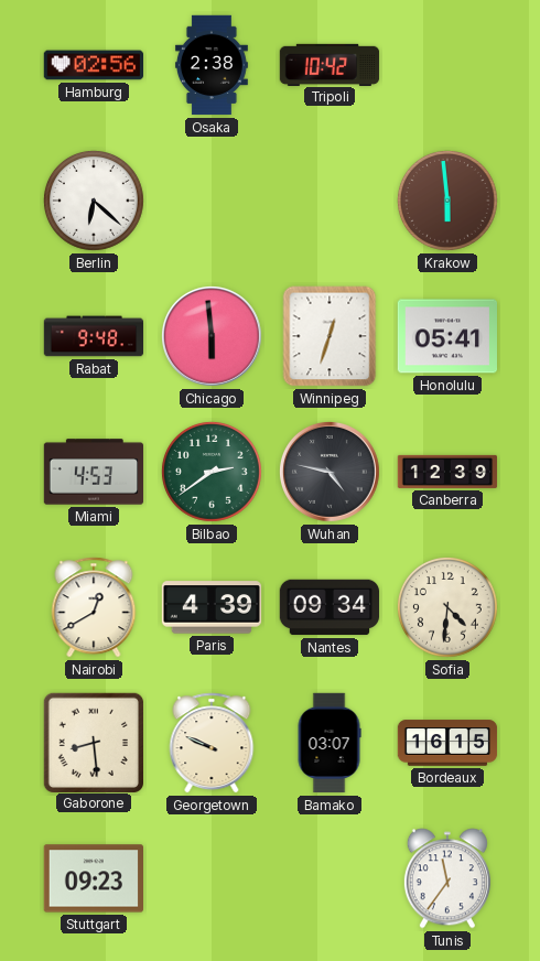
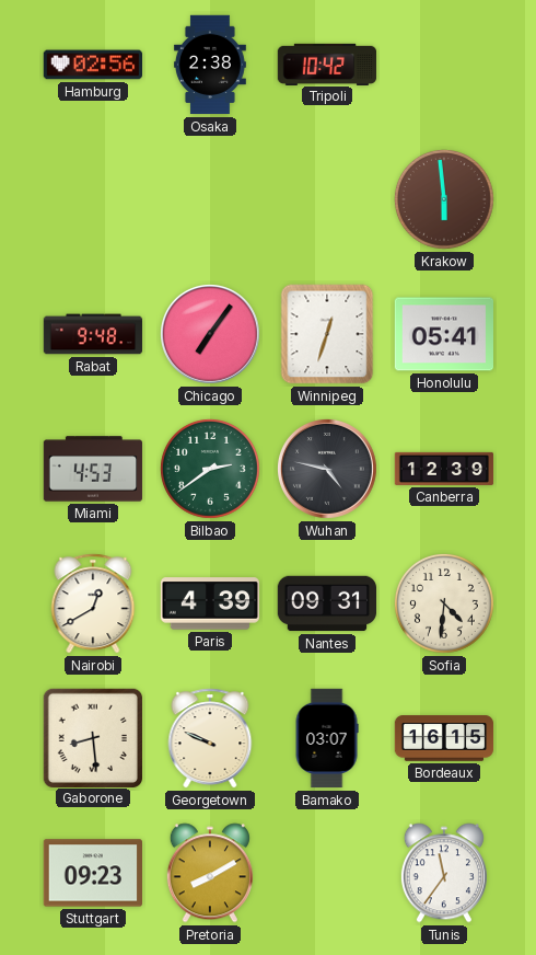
Berlin: 6:22 -> none
Chicago: 5:59 -> 7:06
Nantes: 09:34 -> 09:31
Pretoria: none -> 8:10
